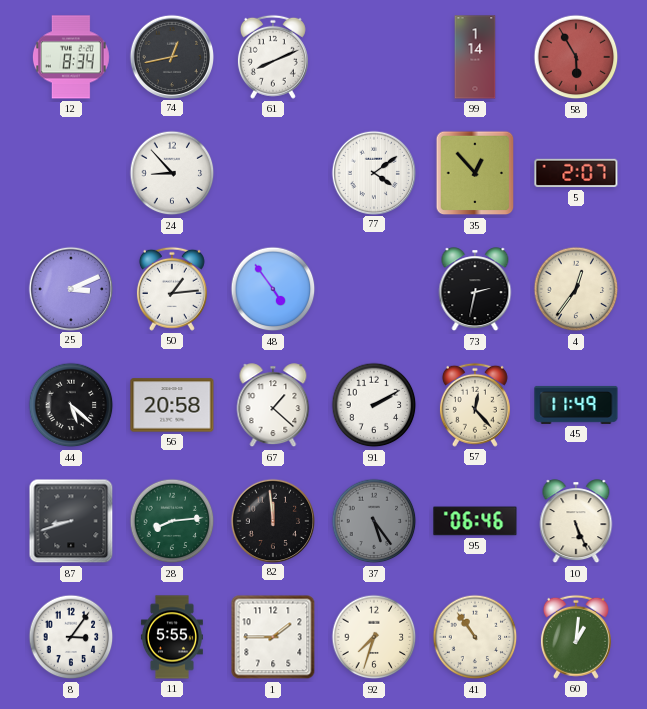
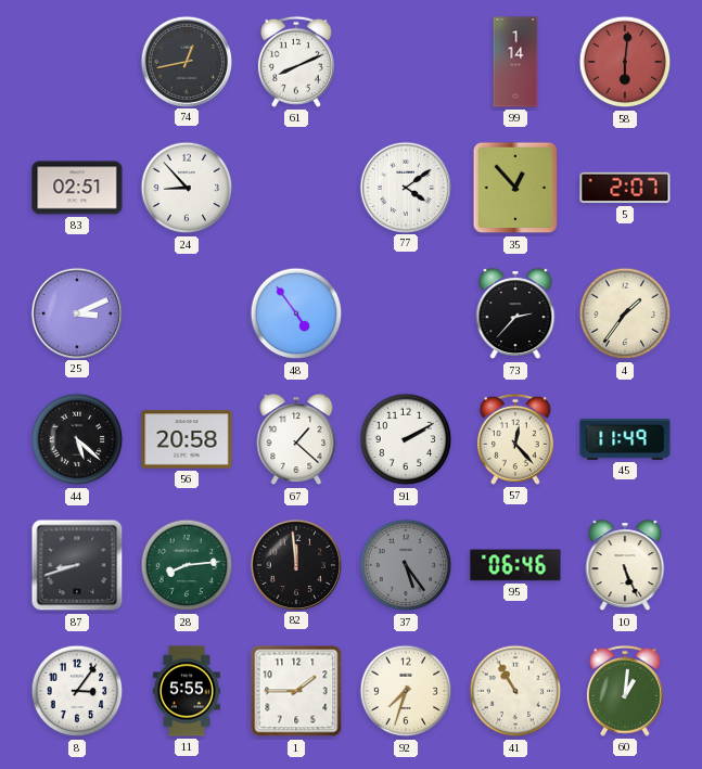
12: 8:34 -> none
58: 5:55 -> 6:01
83: none -> 02:51
50: 1:14 -> none
73: 2:32 -> 2:37
4: 12:36 -> 1:36
41: 10:54 -> 10:55
